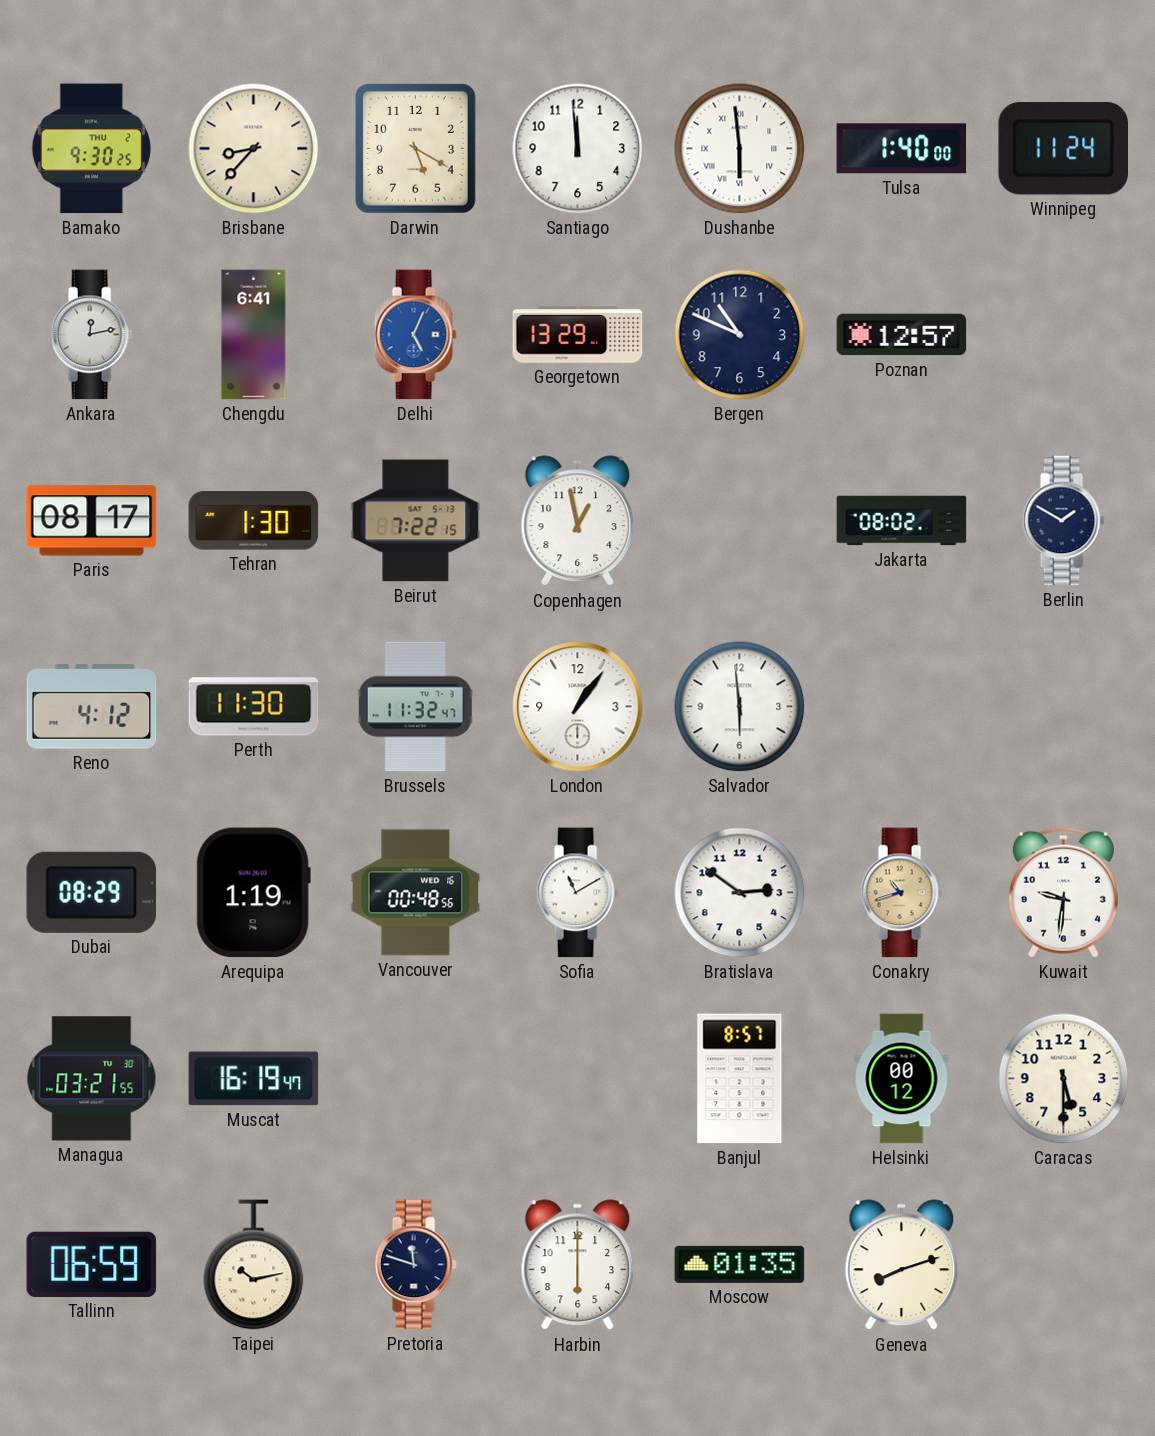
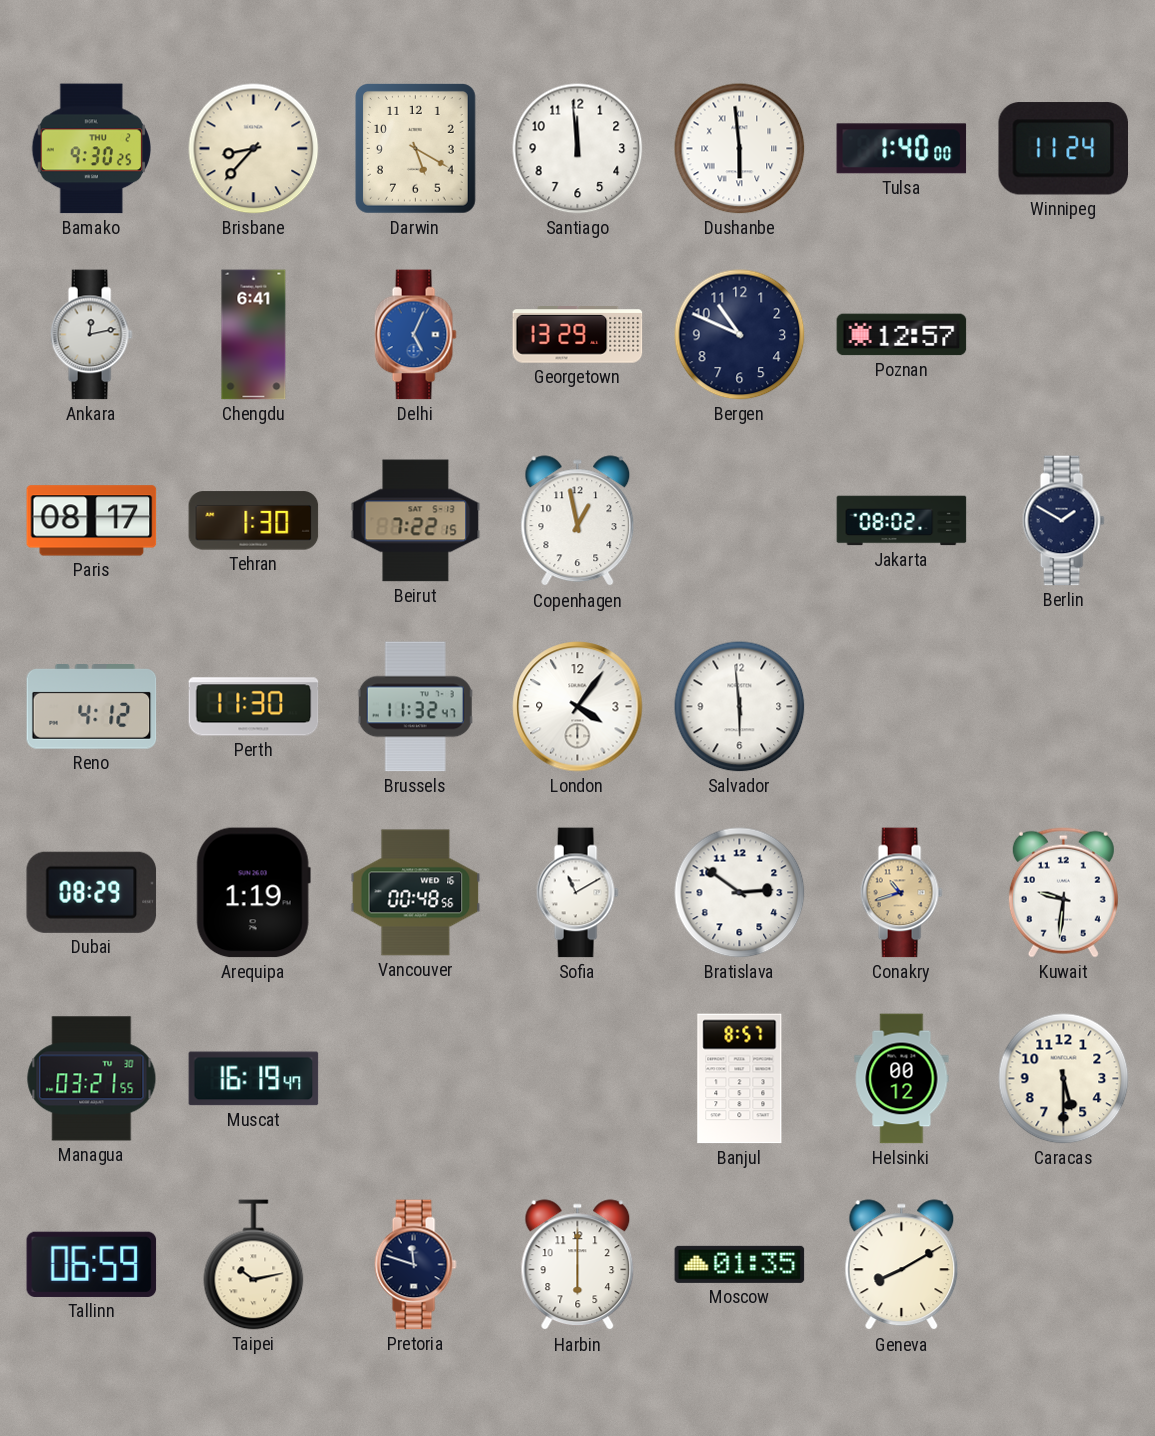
London: 1:06 -> 4:06
Geneva: 8:12 -> 8:10
